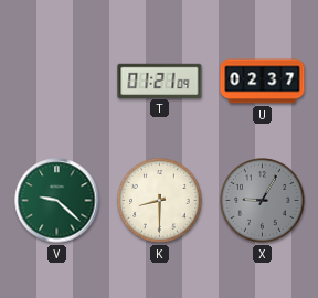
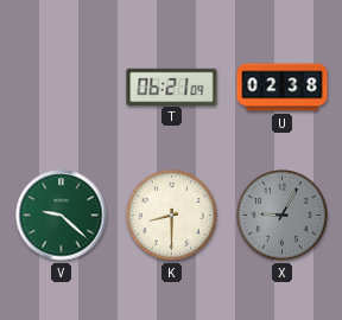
T: 01:21 -> 06:21
U: 02:37 -> 02:38
